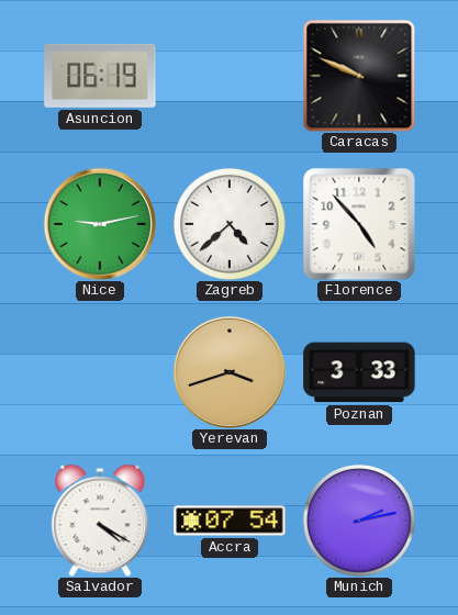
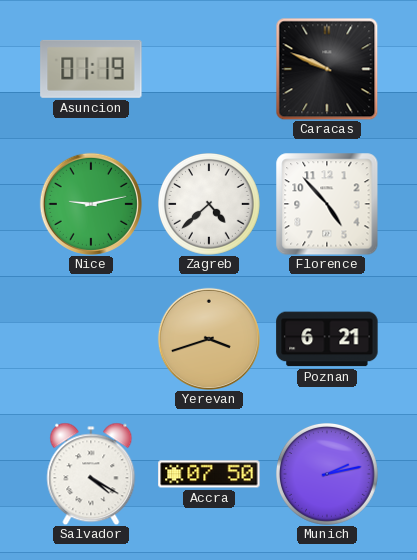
Asuncion: 06:19 -> 01:19
Poznan: 3:33 -> 6:21
Accra: 07:54 -> 07:50
